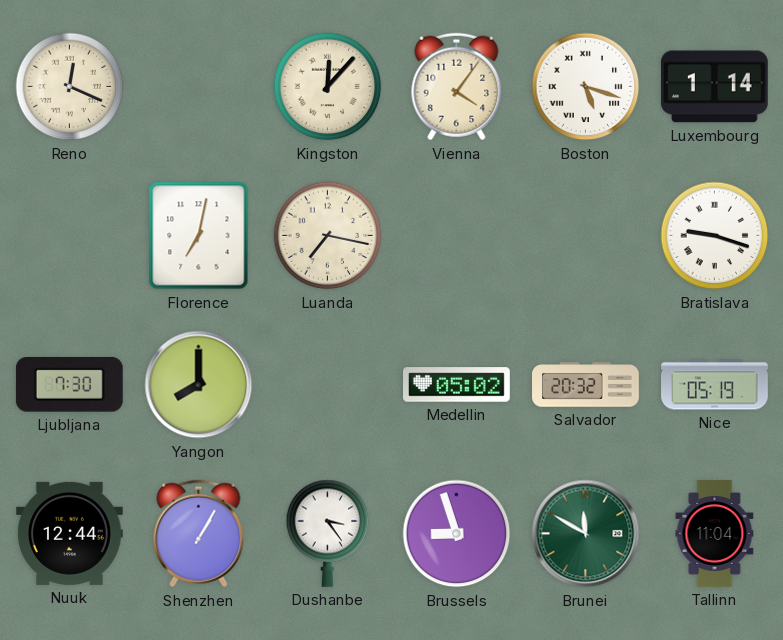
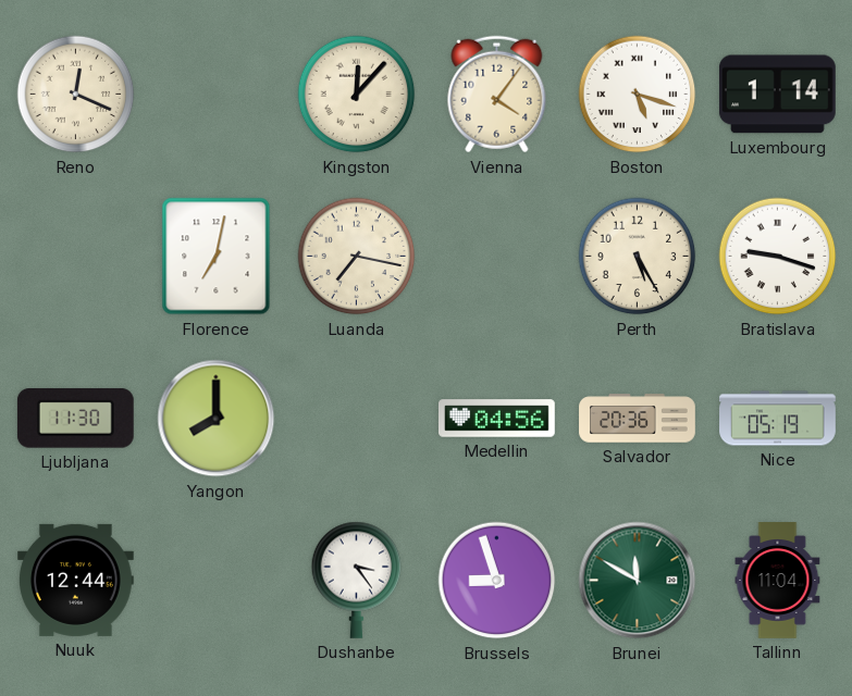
Perth: none -> 5:25
Ljubljana: 7:30 -> 11:30
Medellin: 05:02 -> 04:56
Salvador: 20:32 -> 20:36
Shenzhen: 1:05 -> none
